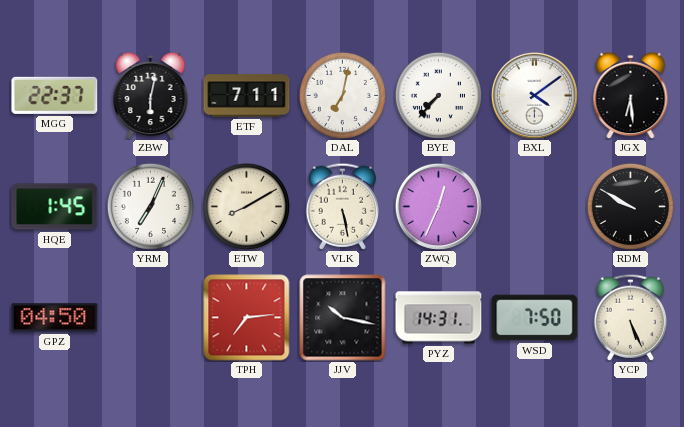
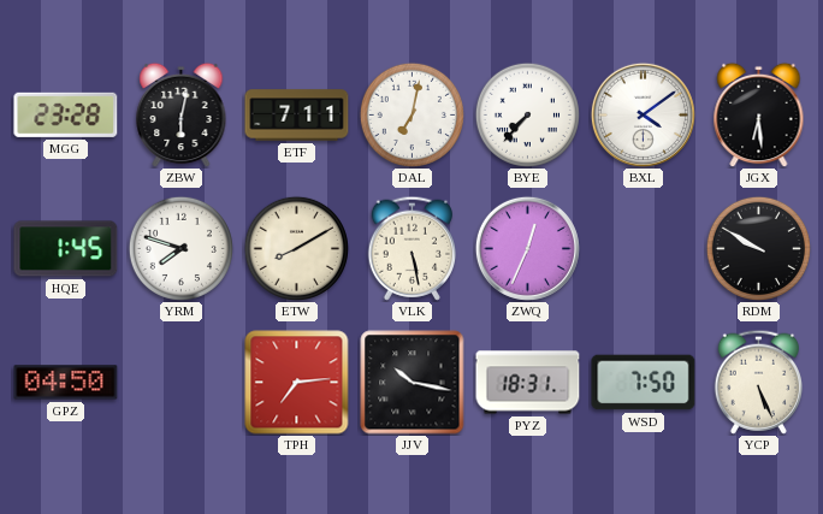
MGG: 22:37 -> 23:28
YRM: 7:04 -> 7:48
PYZ: 14:31 -> 18:31
